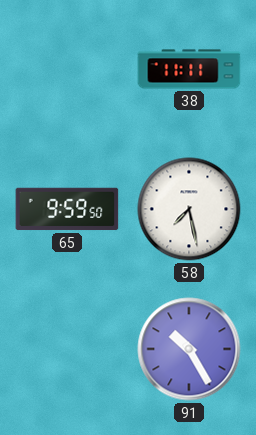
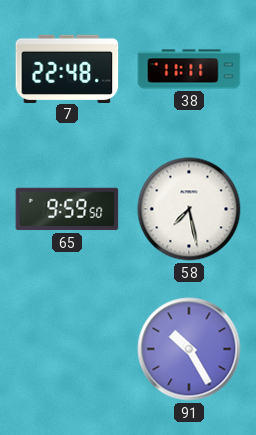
7: none -> 22:48
